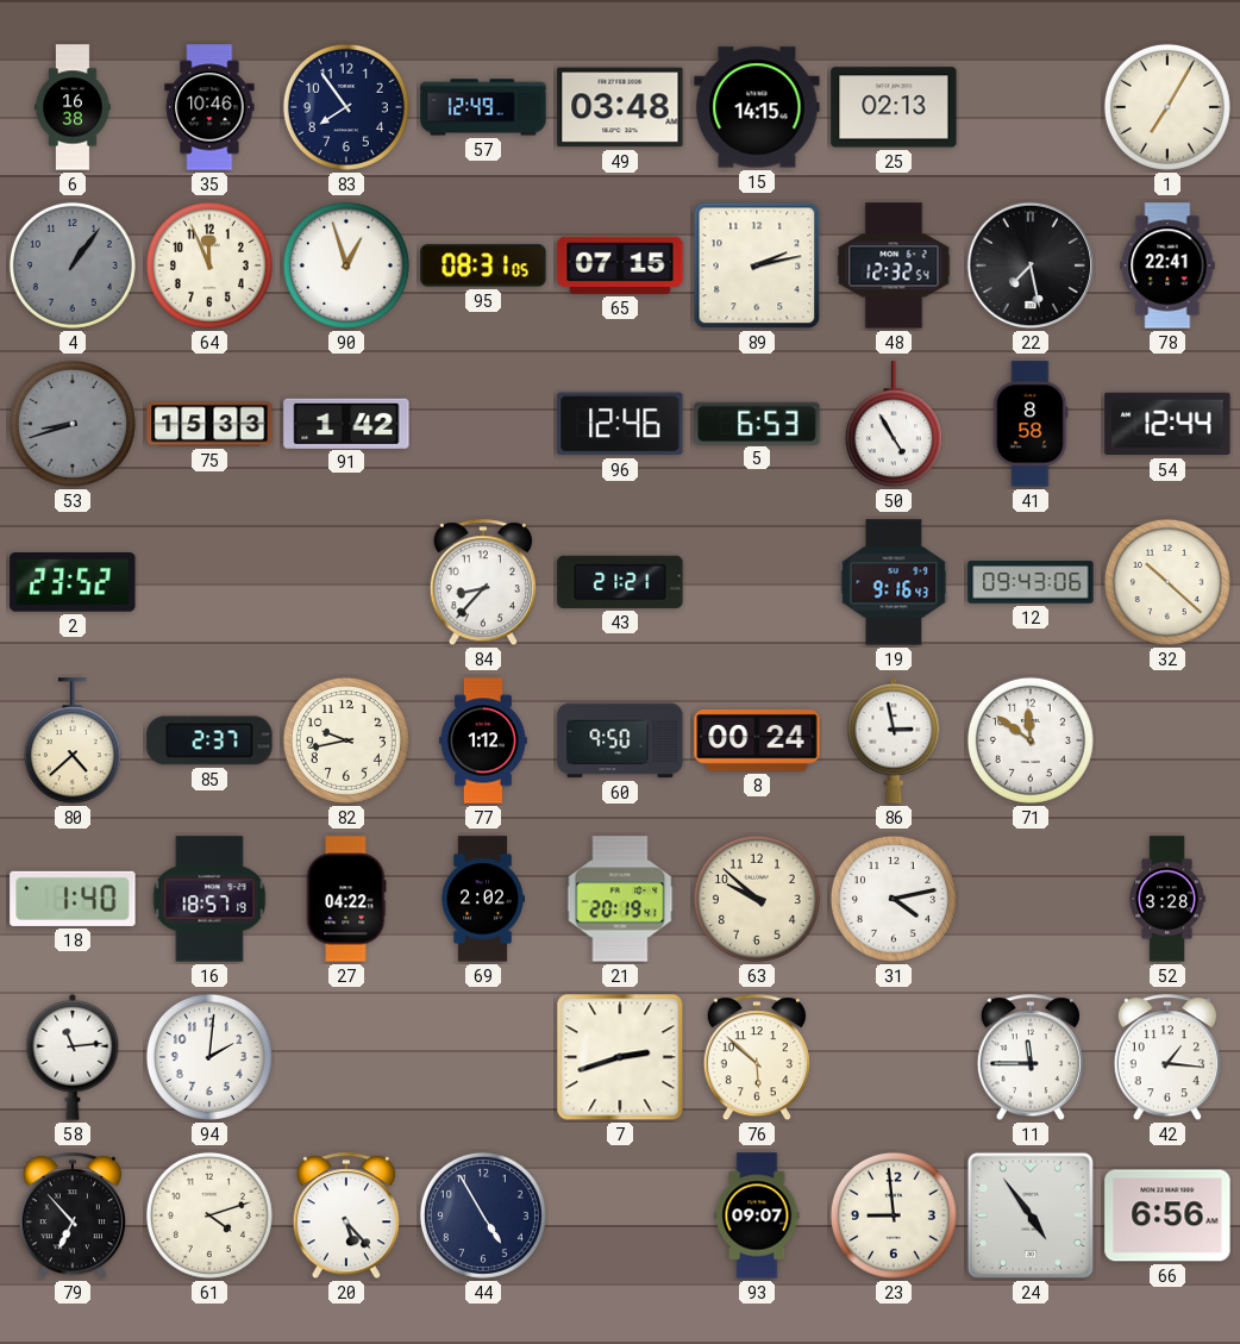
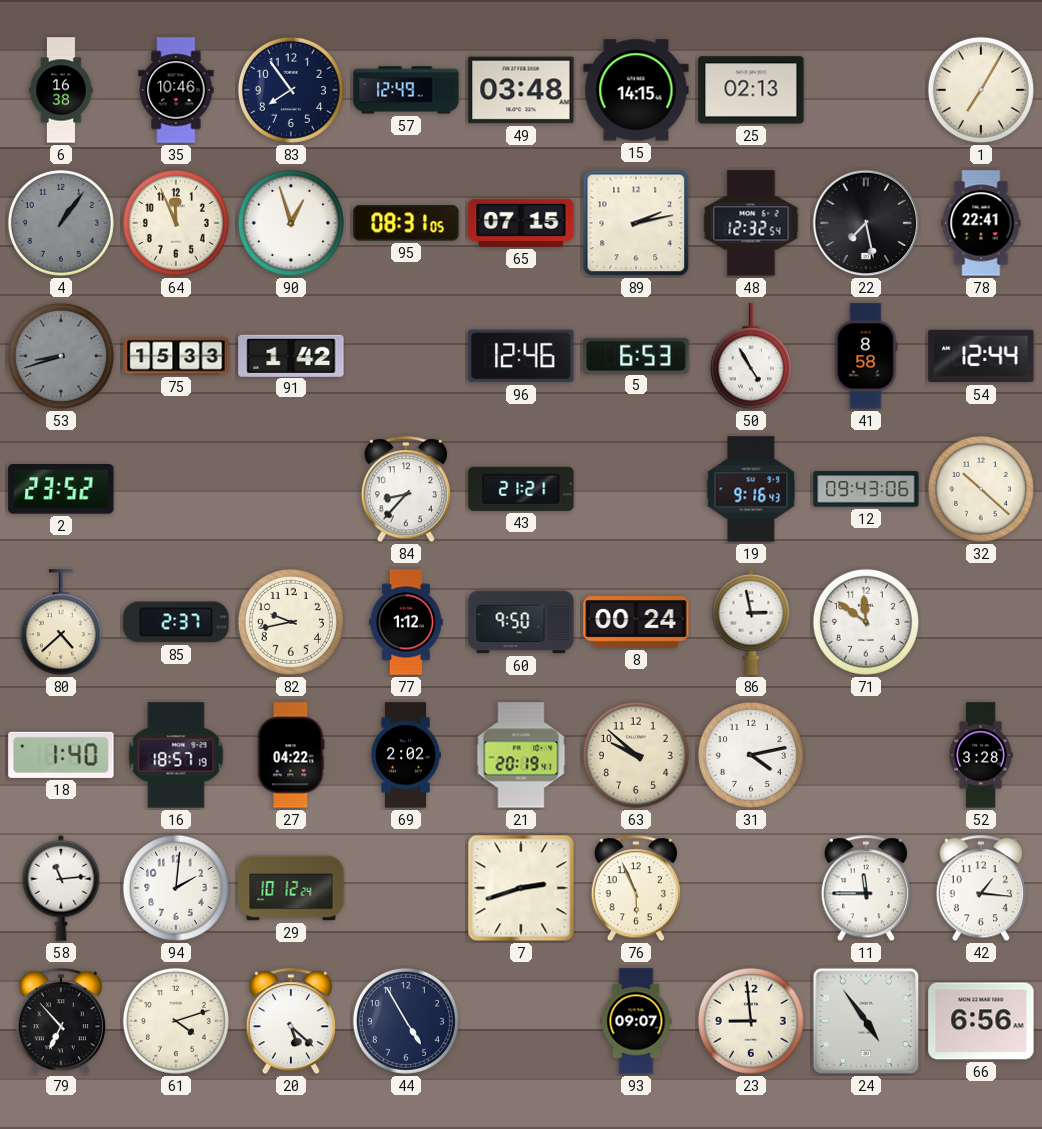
29: none -> 10:12
76: 5:52 -> 5:56
20: 5:23 -> 5:22
